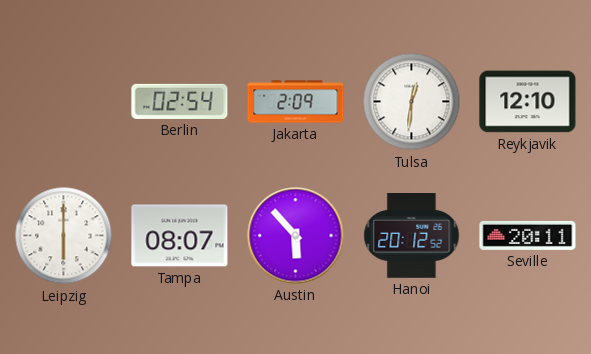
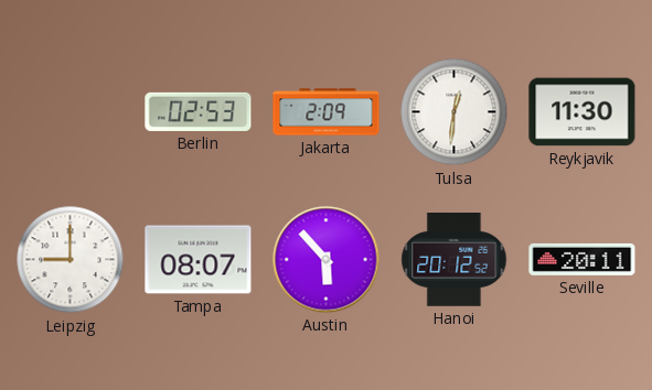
Berlin: 02:54 -> 02:53
Reykjavik: 12:10 -> 11:30
Leipzig: 6:00 -> 9:00
